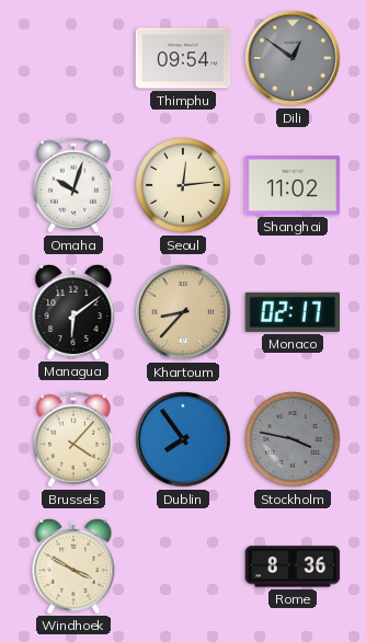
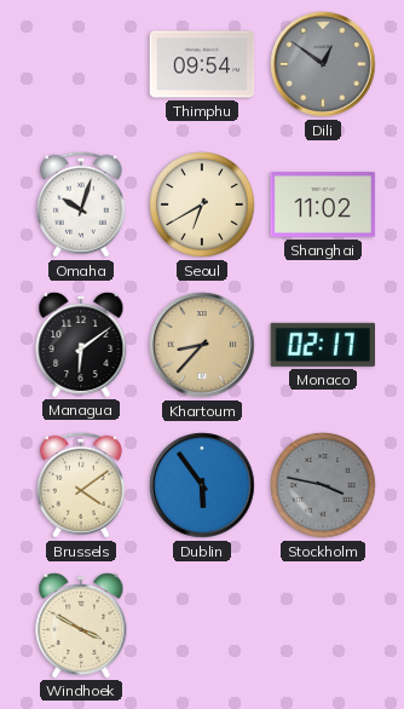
Seoul: 12:14 -> 6:40
Brussels: 4:07 -> 4:09
Dublin: 7:54 -> 5:54
Rome: 8:36 -> none
